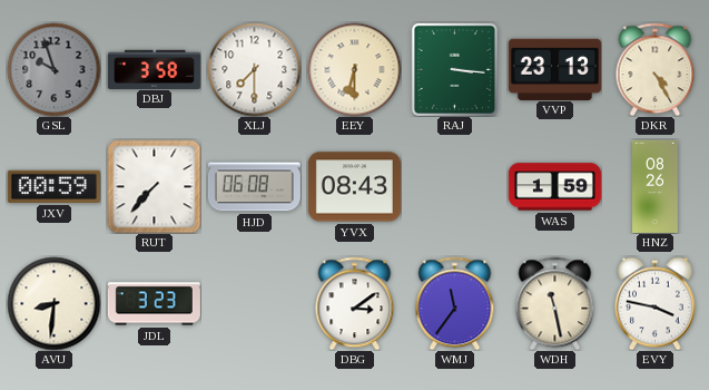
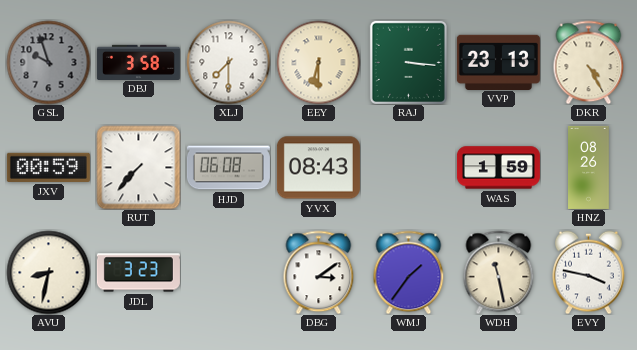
AVU: 8:31 -> 8:32
WMJ: 11:36 -> 1:36
